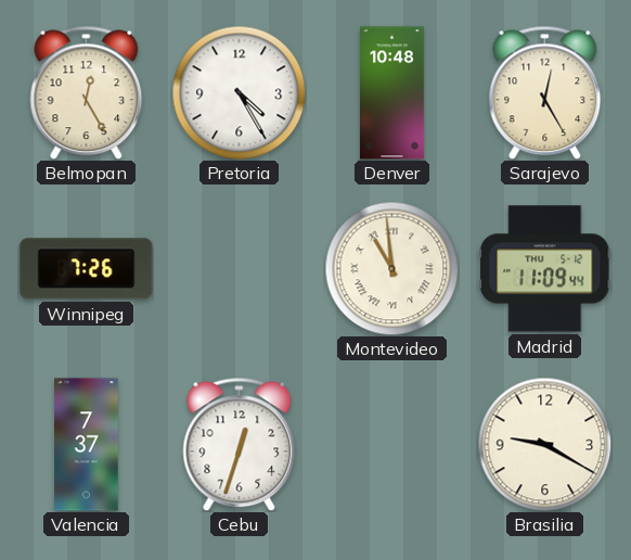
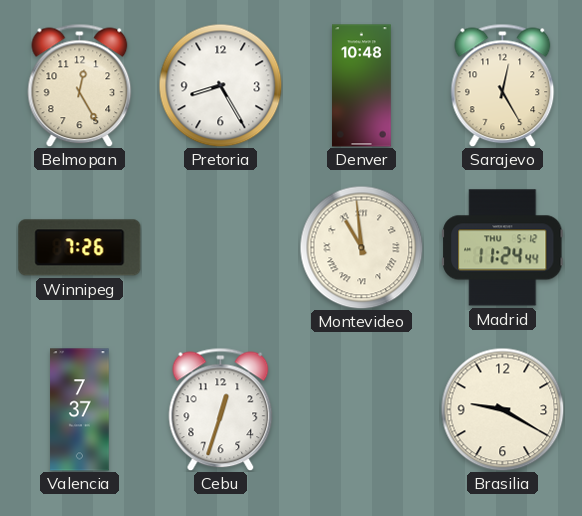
Pretoria: 4:25 -> 8:25
Madrid: 11:09 -> 11:24
